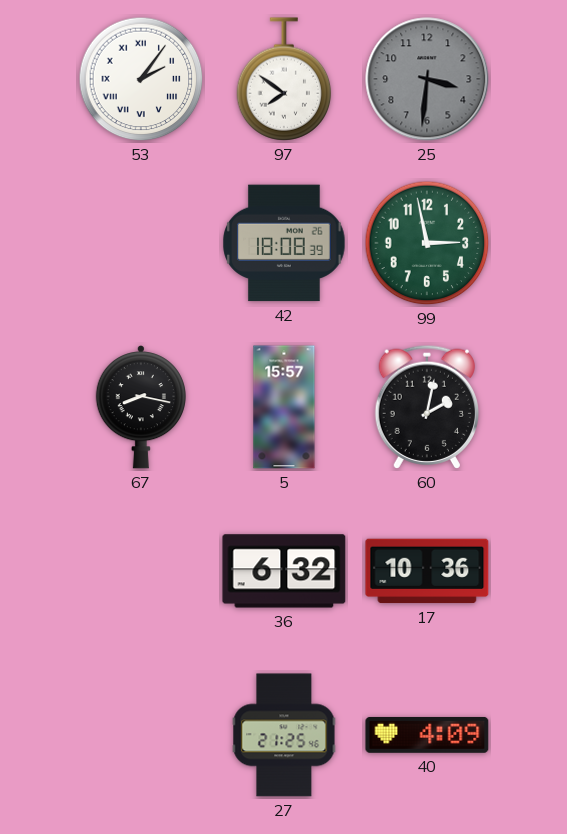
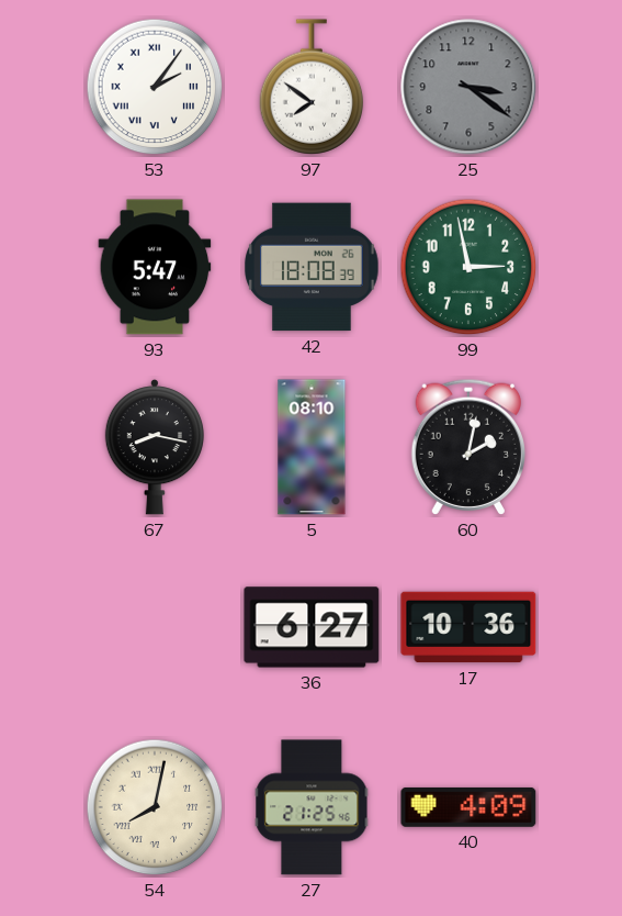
25: 3:31 -> 3:21
93: none -> 5:47
5: 15:57 -> 08:10
36: 6:32 -> 6:27
54: none -> 8:02
